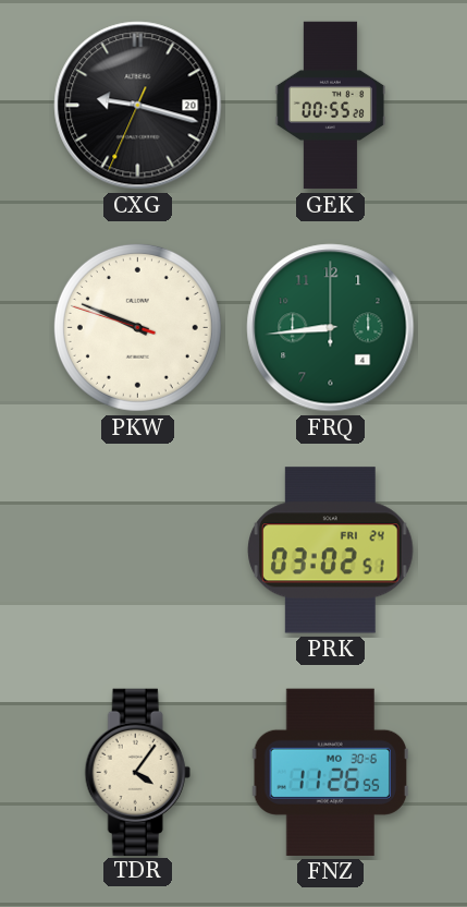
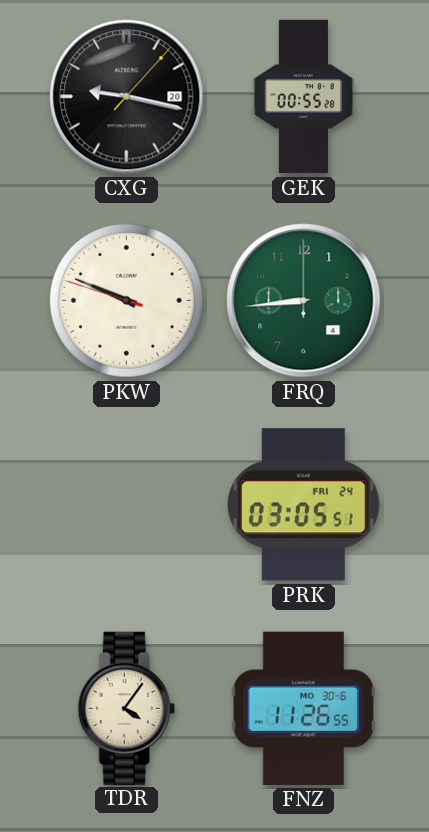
CXG: 9:17:34 -> 9:17:07
PRK: 03:02 -> 03:05
